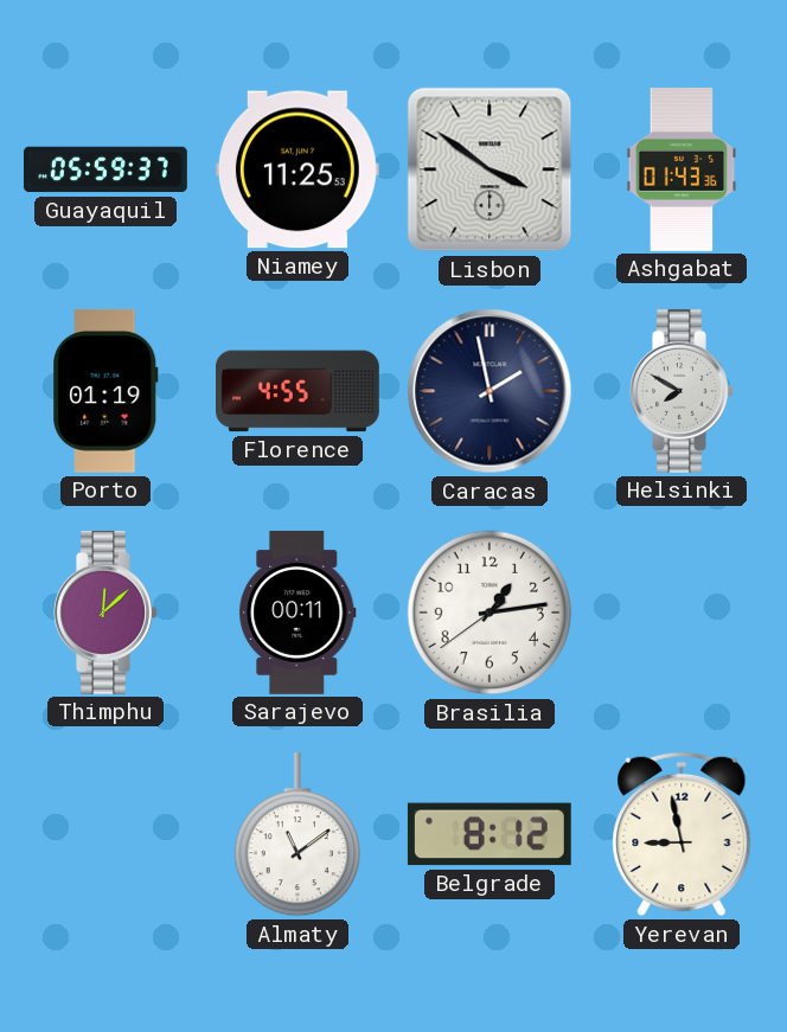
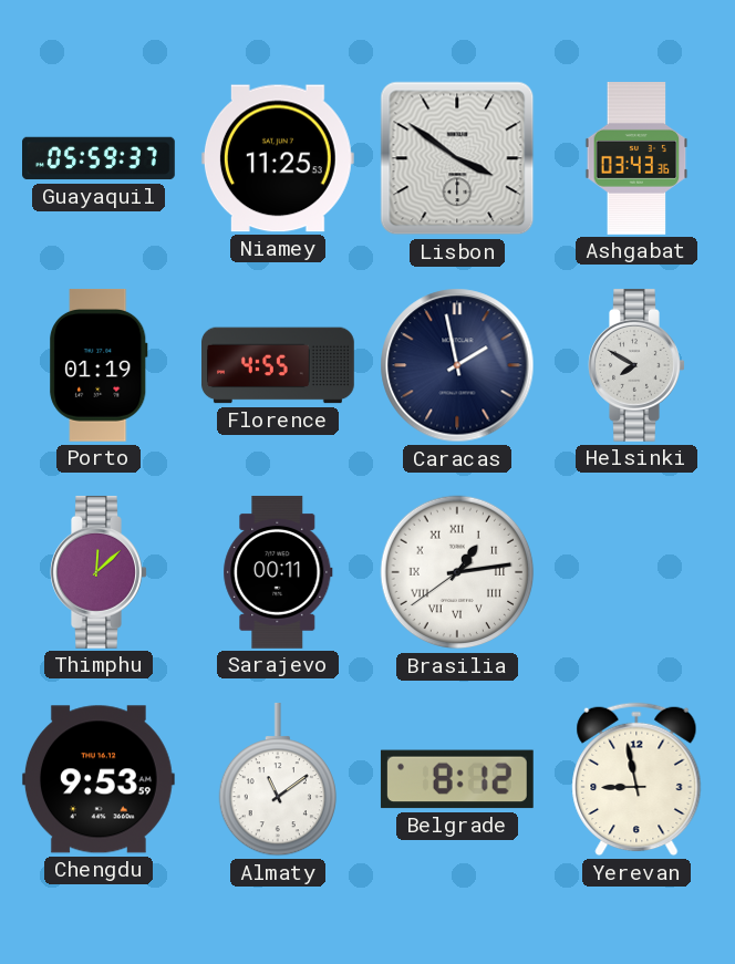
Ashgabat: 01:43 -> 03:43
Brasilia numerals: Arabic -> Roman
Chengdu: none -> 9:53
